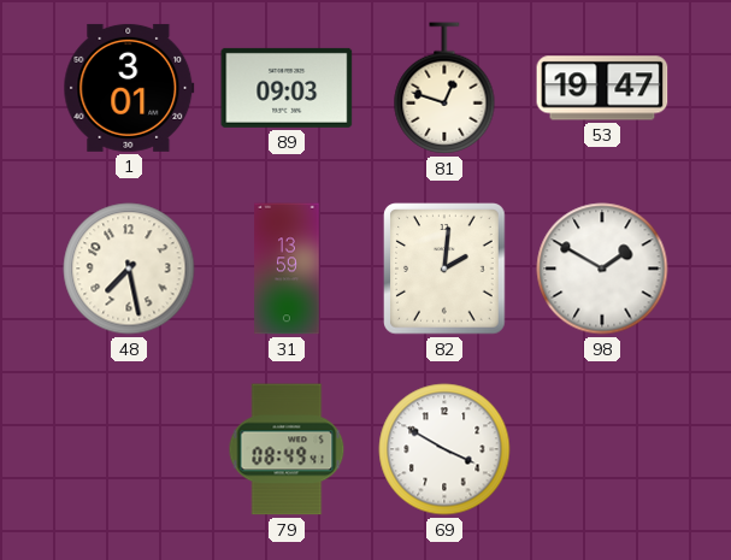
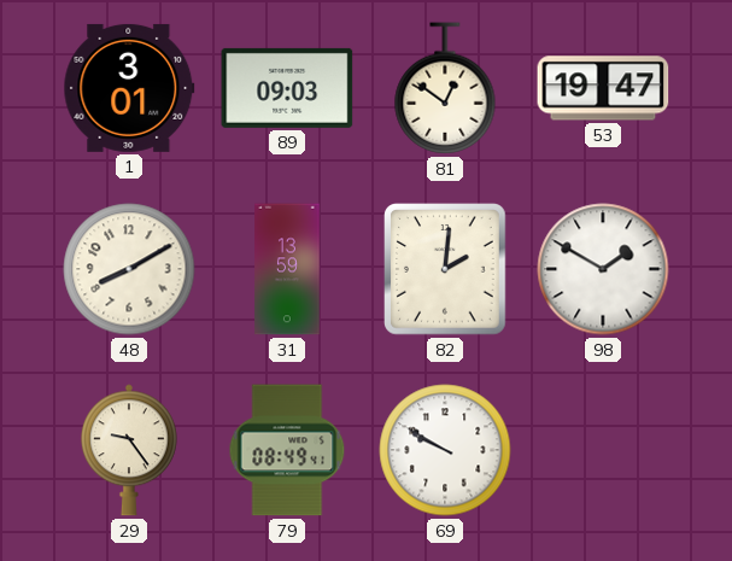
81: 12:48 -> 12:51
48: 7:28 -> 8:10
29: none -> 9:24
69: 3:50 -> 9:50
